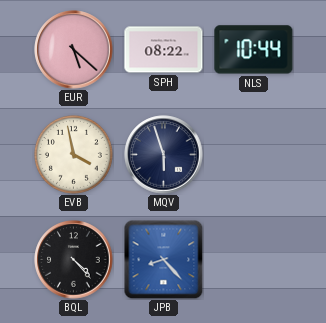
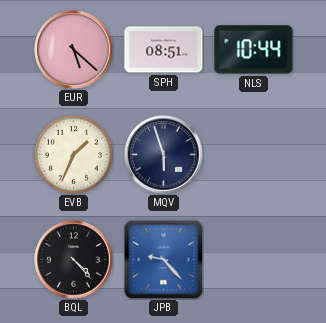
SPH: 08:22 -> 08:51
EVB: 3:58 -> 1:34
JPB: 8:23 -> 9:23
